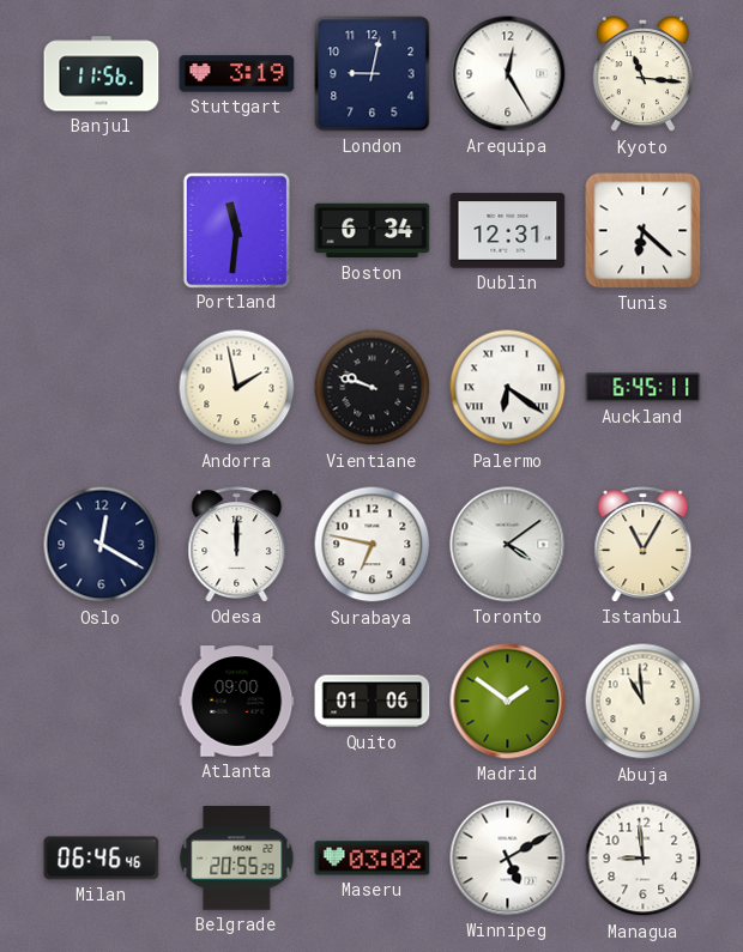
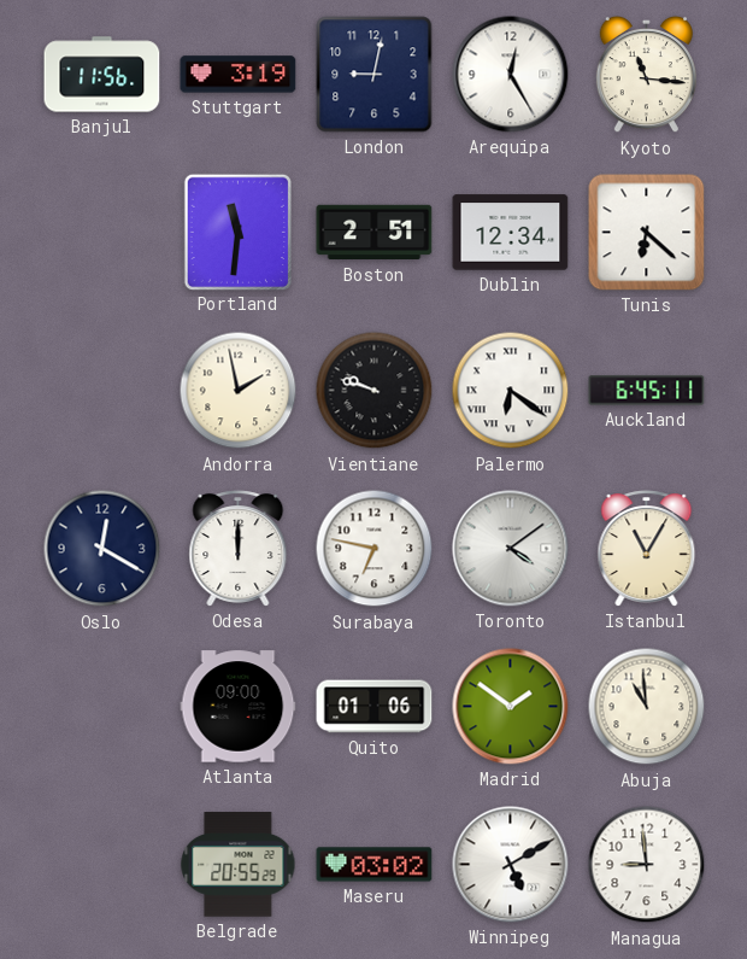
Boston: 6:34 -> 2:51
Dublin: 12:31 -> 12:34
Milan: 06:46 -> none
